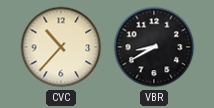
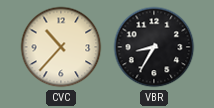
VBR: 8:40 -> 8:35
